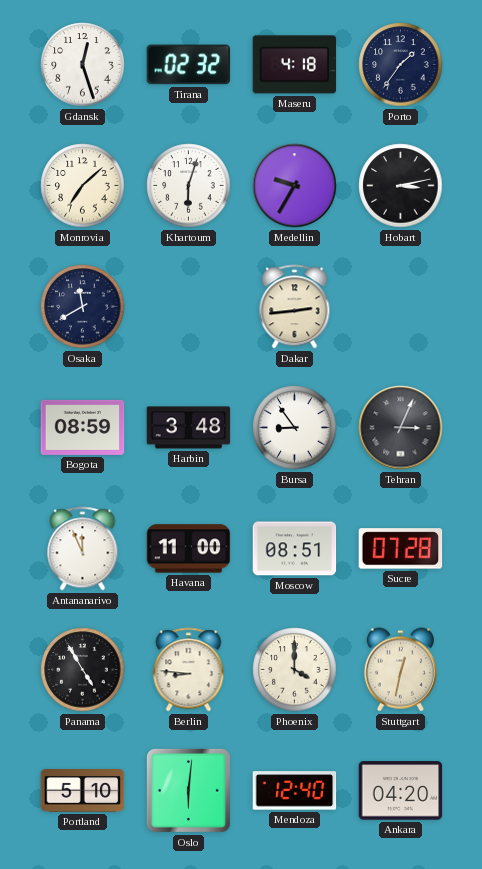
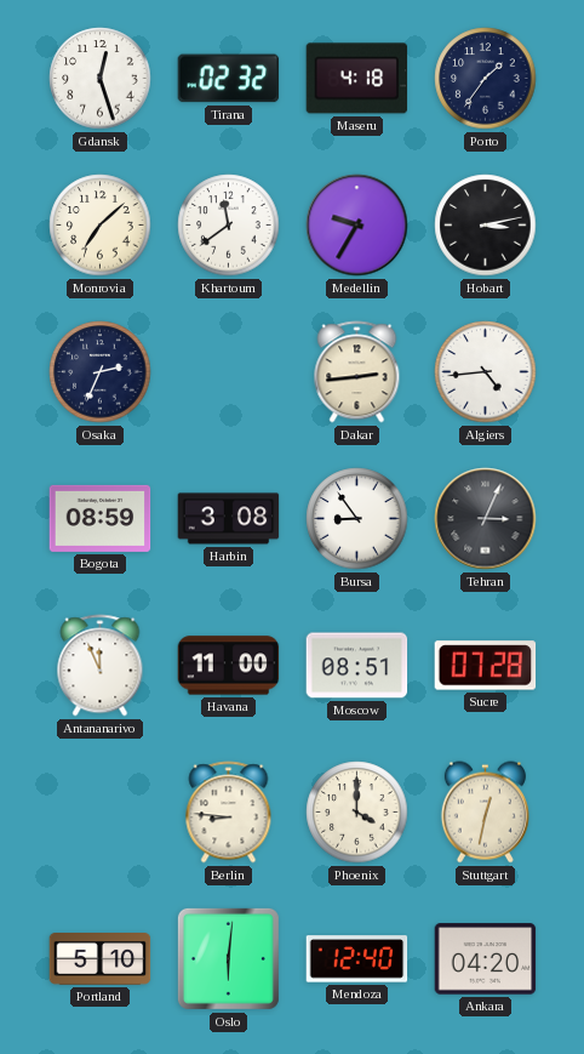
Khartoum: 6:03 -> 11:39
Osaka: 11:40 -> 2:34
Algiers: none -> 4:44
Harbin: 3:48 -> 3:08
Panama: 4:55 -> none
